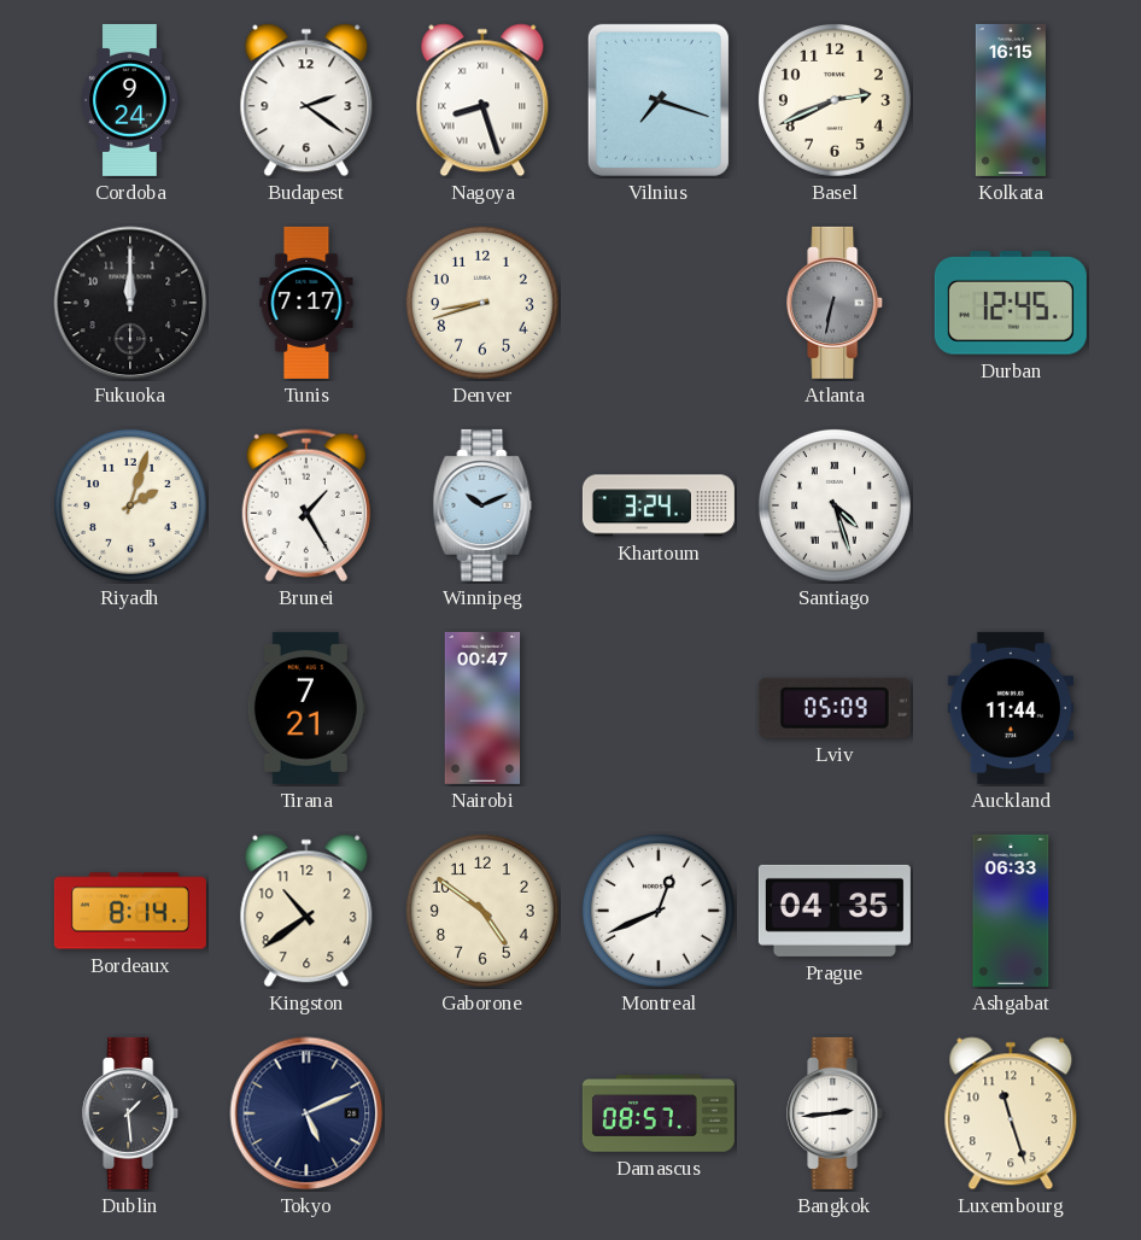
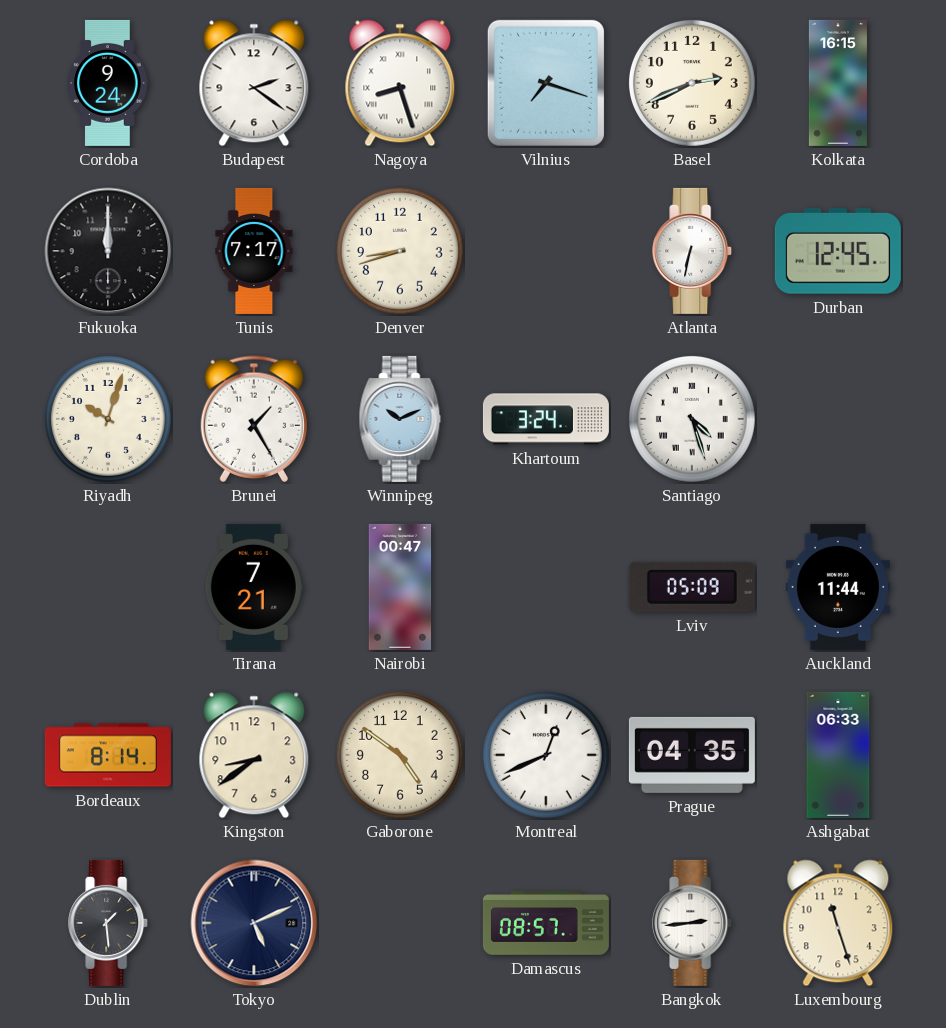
Atlanta dial: grey -> white
Riyadh: 2:03 -> 10:03
Kingston: 10:39 -> 8:39
